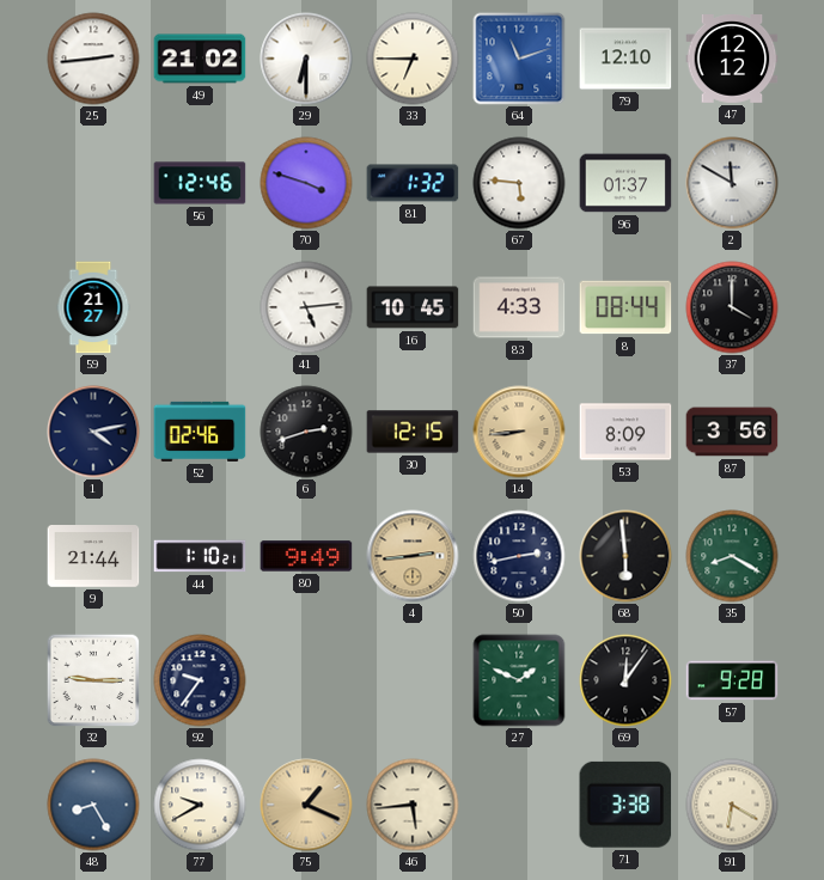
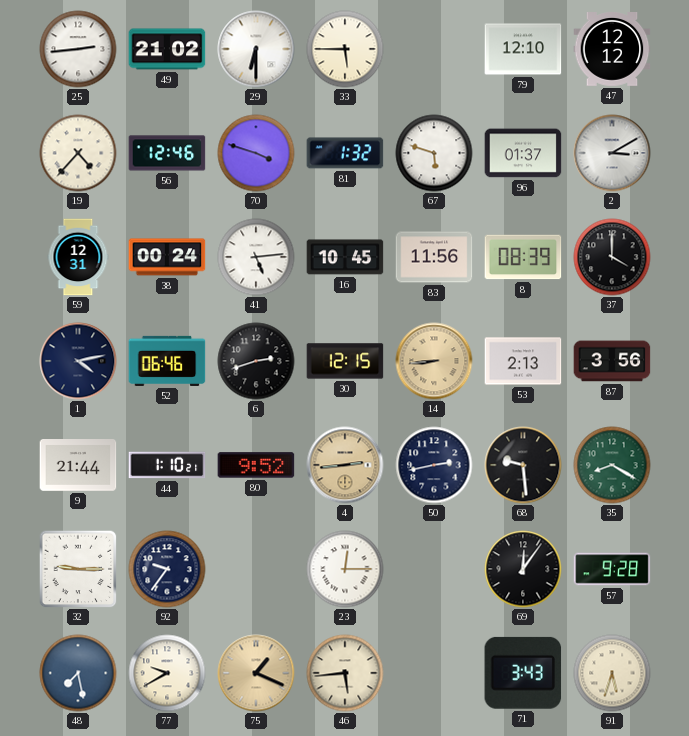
33: 6:45 -> 5:45
64: 11:12 -> none
19: none -> 4:37
67: 5:46 -> 5:48
2: 11:50 -> 3:10
59: 21:27 -> 12:31
38: none -> 00:24
83: 4:33 -> 11:56
8: 08:44 -> 08:39
52: 02:46 -> 06:46
53: 8:09 -> 2:13
80: 9:49 -> 9:52
68: 5:59 -> 9:29
23: none -> 12:15
27: 1:49 -> none
48: 8:25 -> 7:28
71: 3:38 -> 3:43
91: 6:20 -> 5:33
